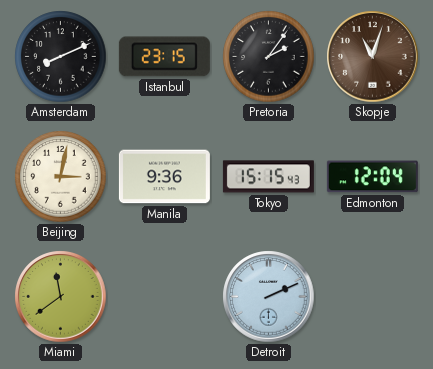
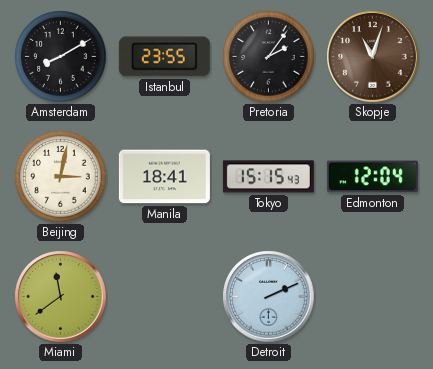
Amsterdam: 8:11 -> 8:10
Istanbul: 23:15 -> 23:55
Manila: 9:36 -> 18:41
